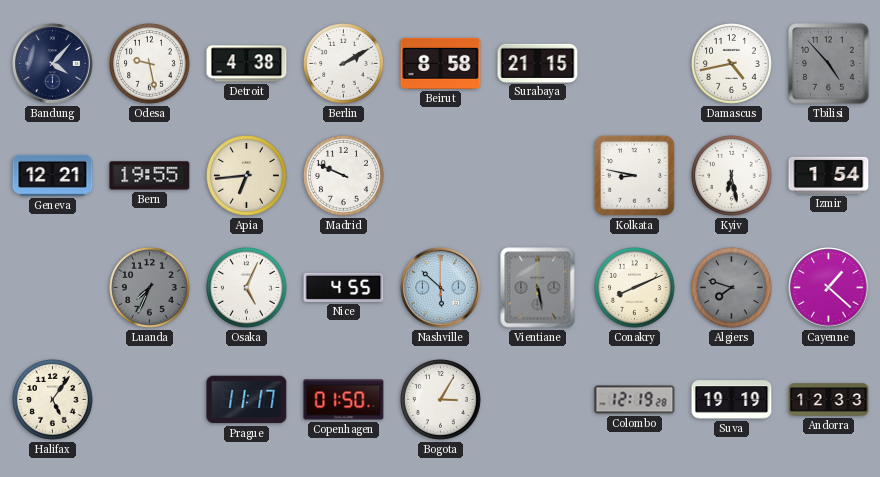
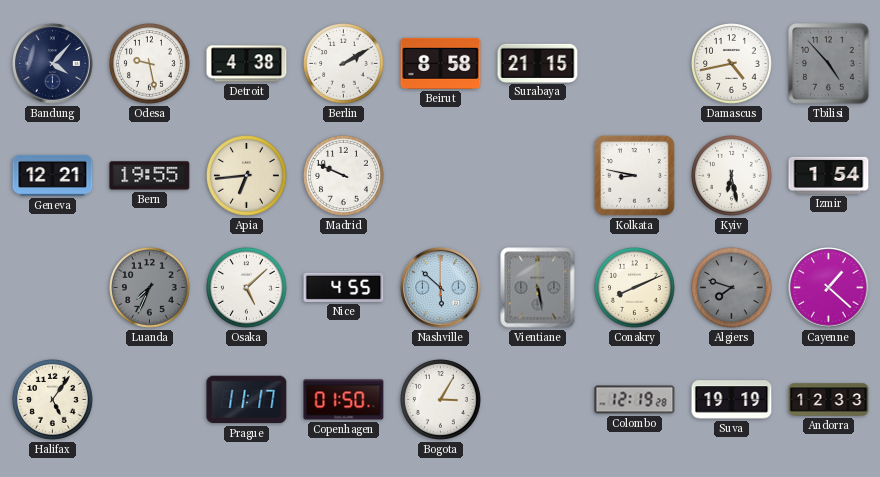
Osaka: 5:04 -> 5:08
